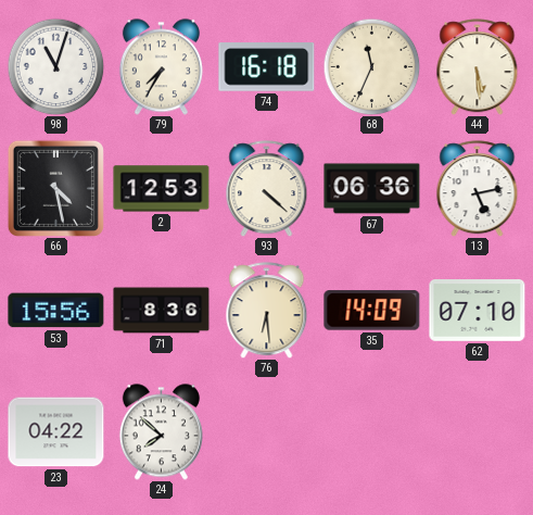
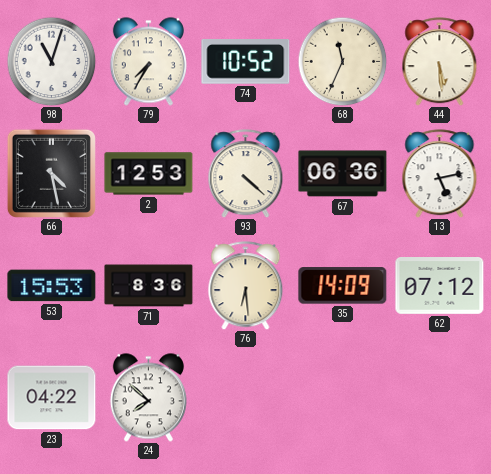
74: 16:18 -> 10:52
53: 15:56 -> 15:53
62: 07:10 -> 07:12
